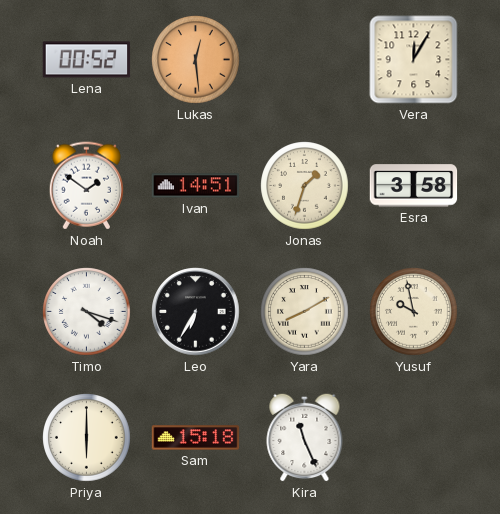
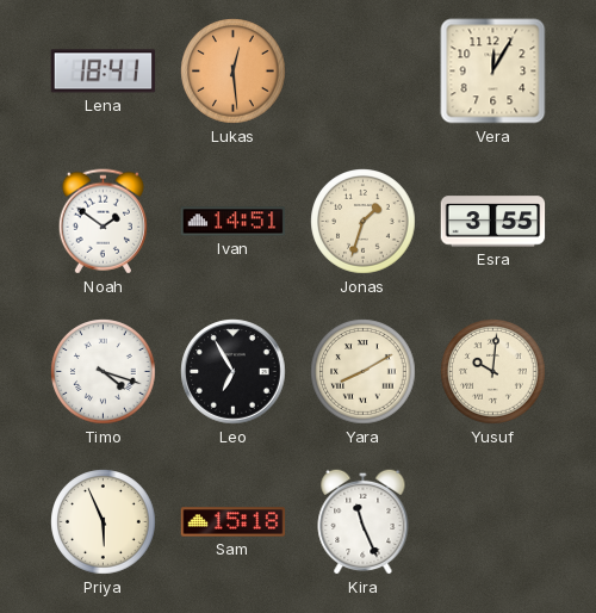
Lena: 00:52 -> 18:41
Esra: 3:58 -> 3:55
Leo: 6:35 -> 6:55
Yusuf: 9:58 -> 10:01
Priya: 6:00 -> 5:56
